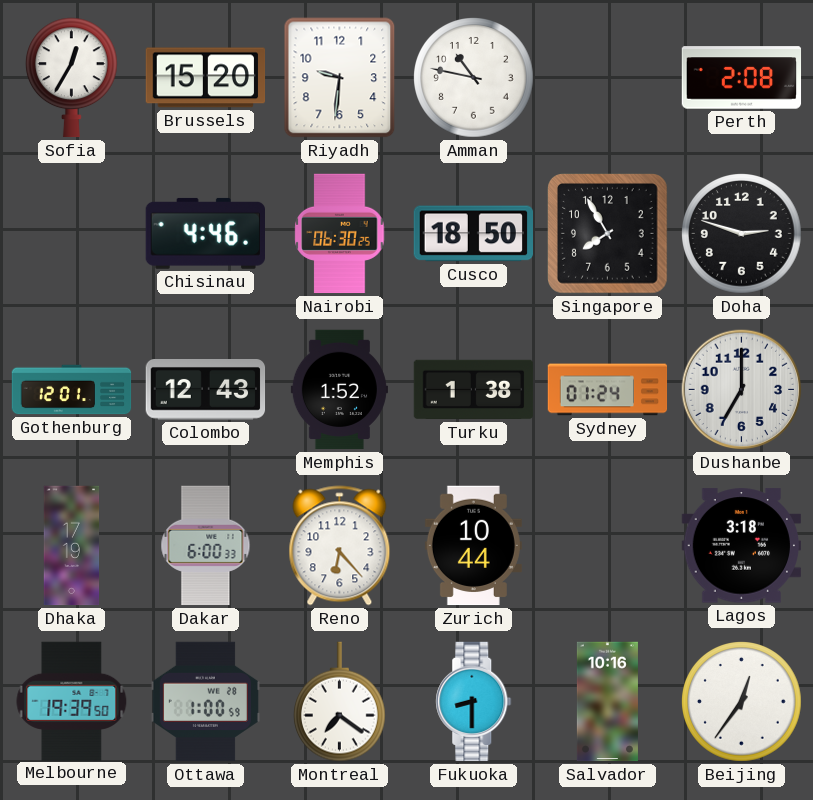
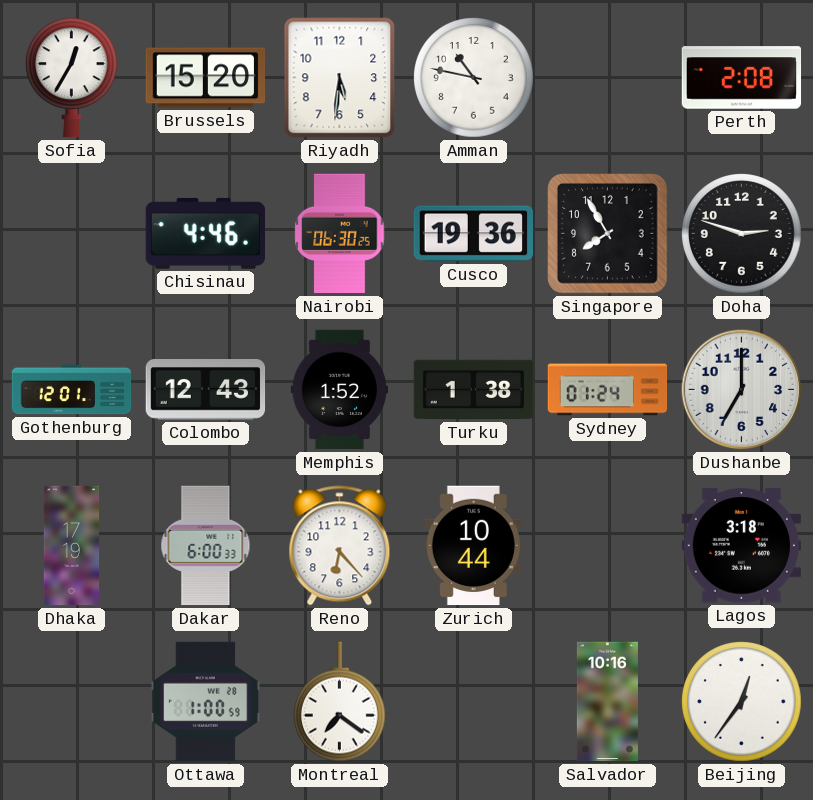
Riyadh: 9:31 -> 5:31
Cusco: 18:50 -> 19:36
Melbourne: 19:39 -> none
Fukuoka: 8:30 -> none
